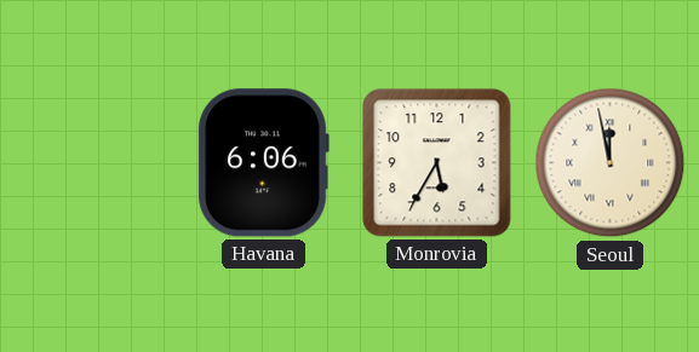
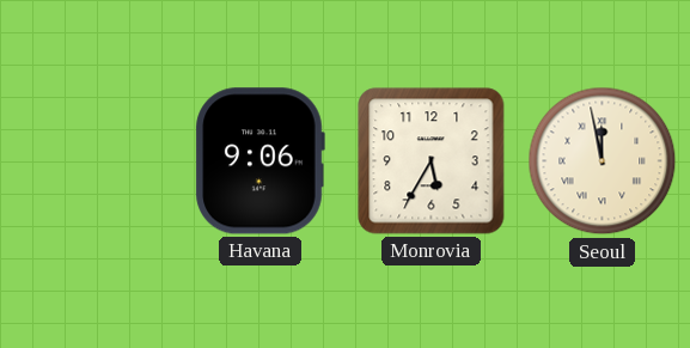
Havana: 6:06 -> 9:06
